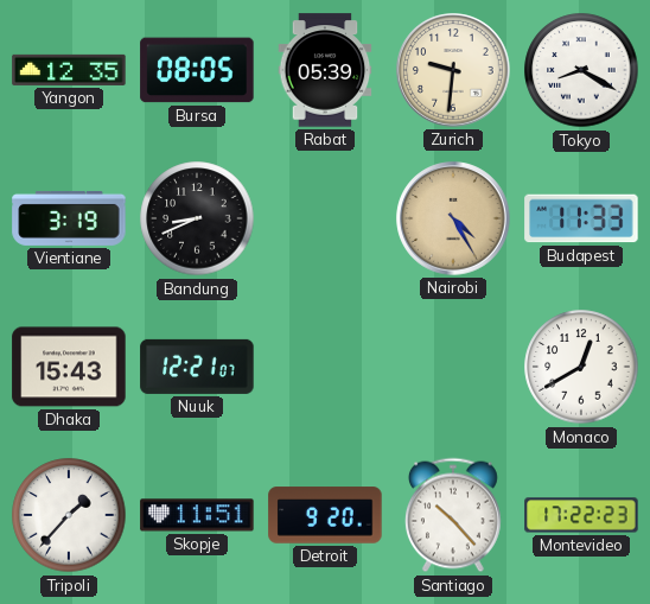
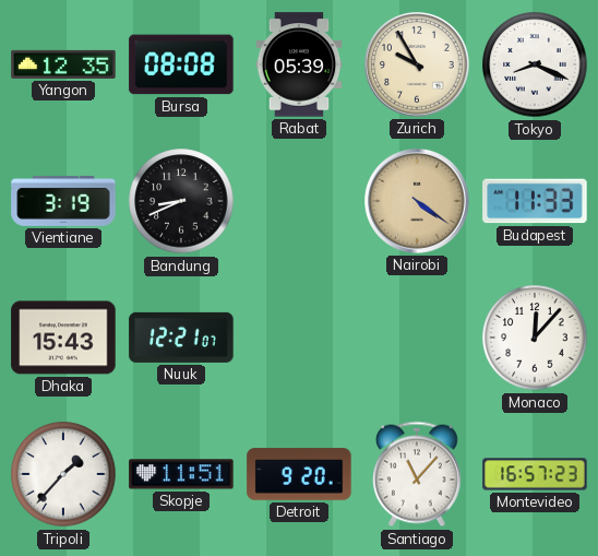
Bursa: 08:05 -> 08:08
Zurich: 9:31 -> 9:55
Tokyo: 8:20 -> 8:19
Nairobi: 4:25 -> 4:21
Monaco: 12:40 -> 12:07
Santiago: 10:23 -> 11:07
Montevideo: 17:22 -> 16:57
